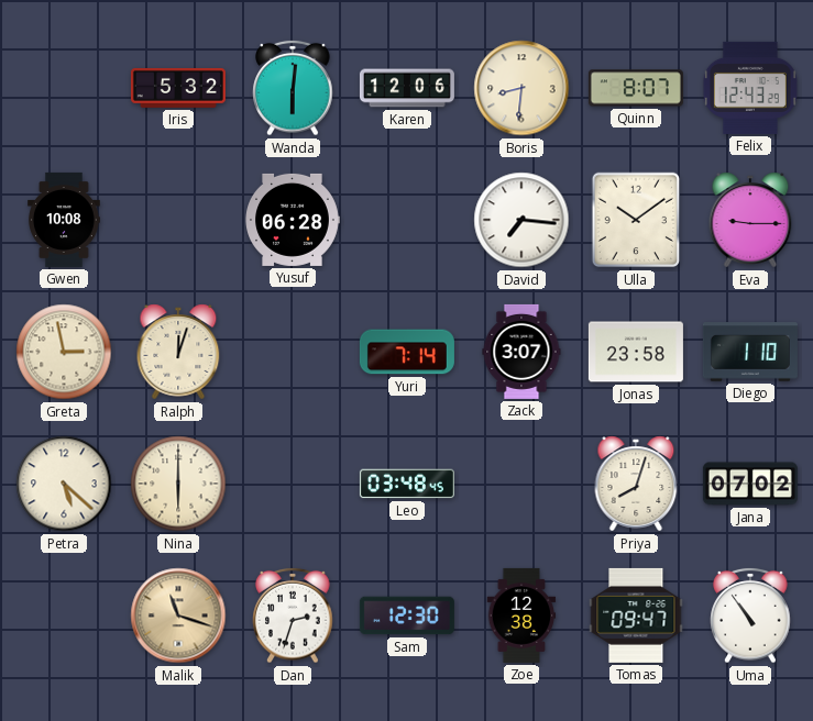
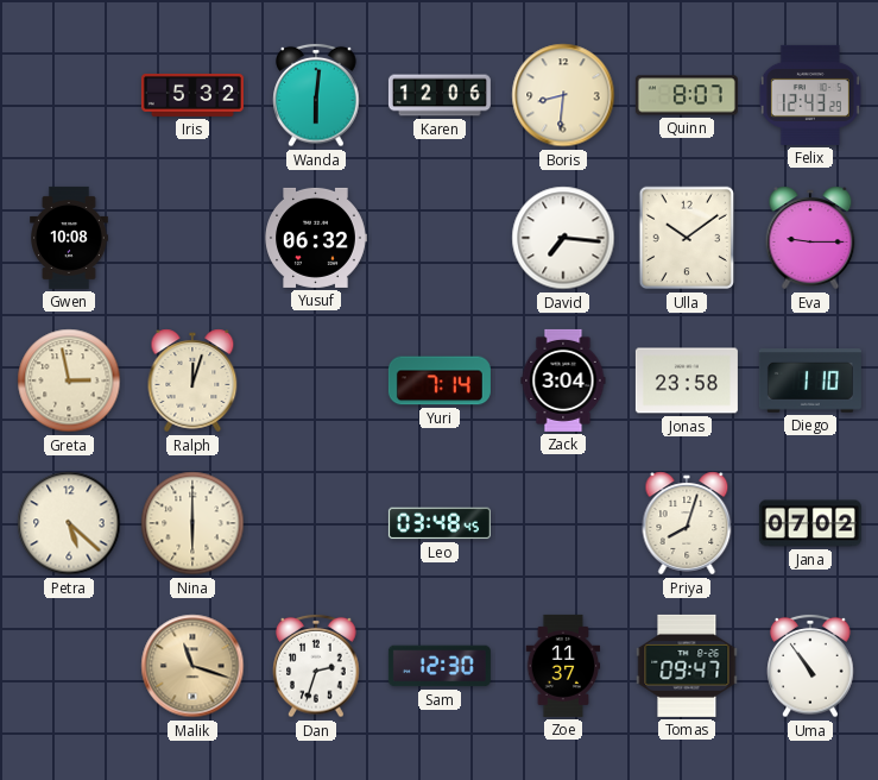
Yusuf: 06:28 -> 06:32
Zack: 3:07 -> 3:04
Zoe: 12:38 -> 11:37
